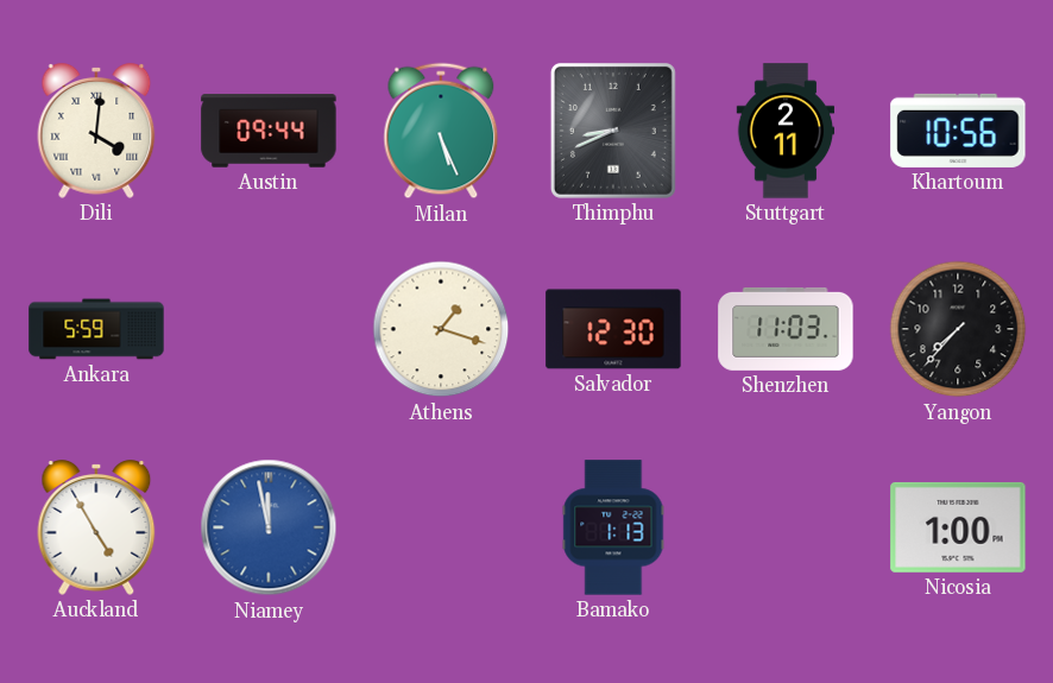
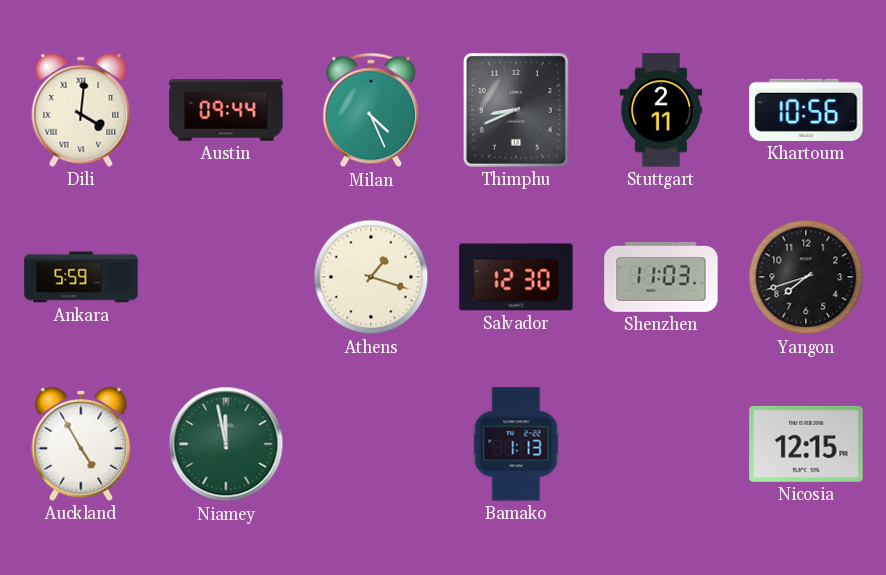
Milan: 5:26 -> 4:26
Yangon: 7:37 -> 7:42
Niamey dial: blue -> green
Nicosia: 1:00 -> 12:15
